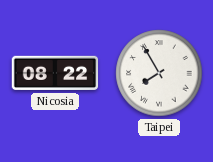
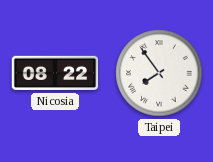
Taipei: 7:55 -> 7:54
